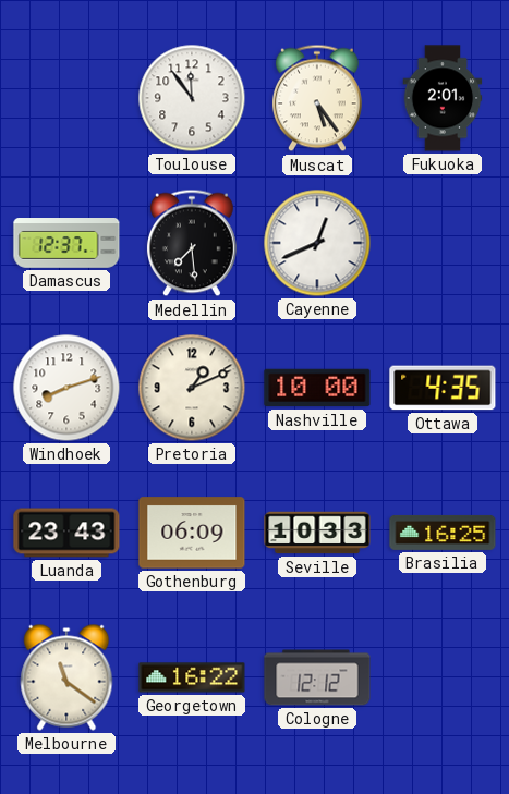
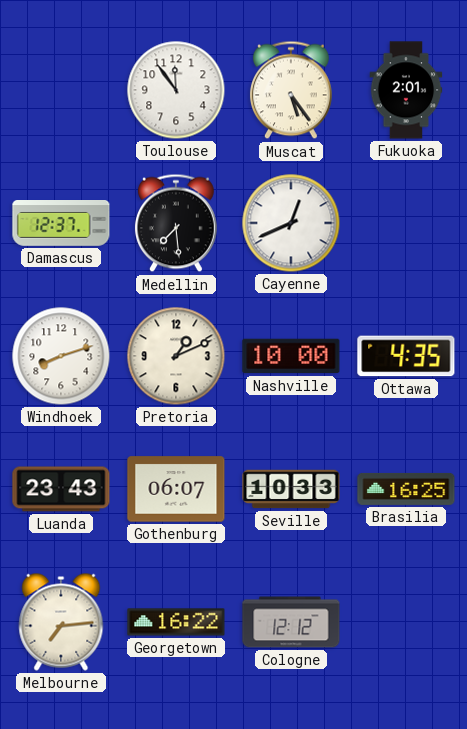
Gothenburg: 06:09 -> 06:07
Melbourne: 11:21 -> 7:14
